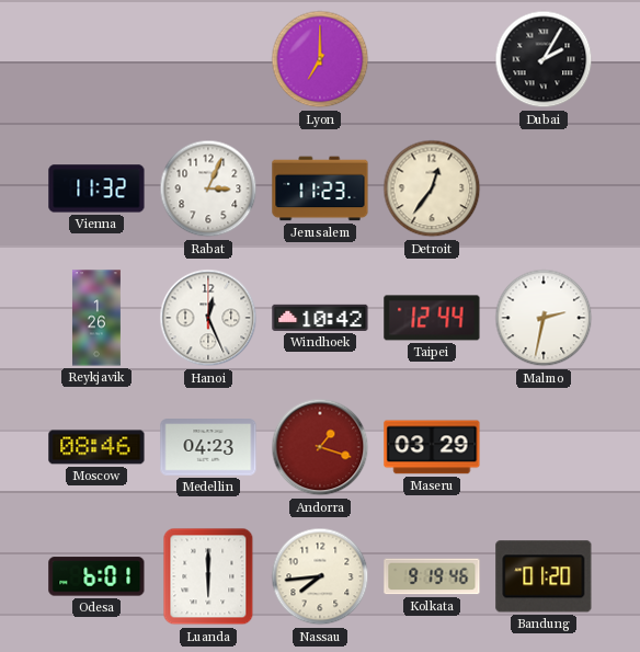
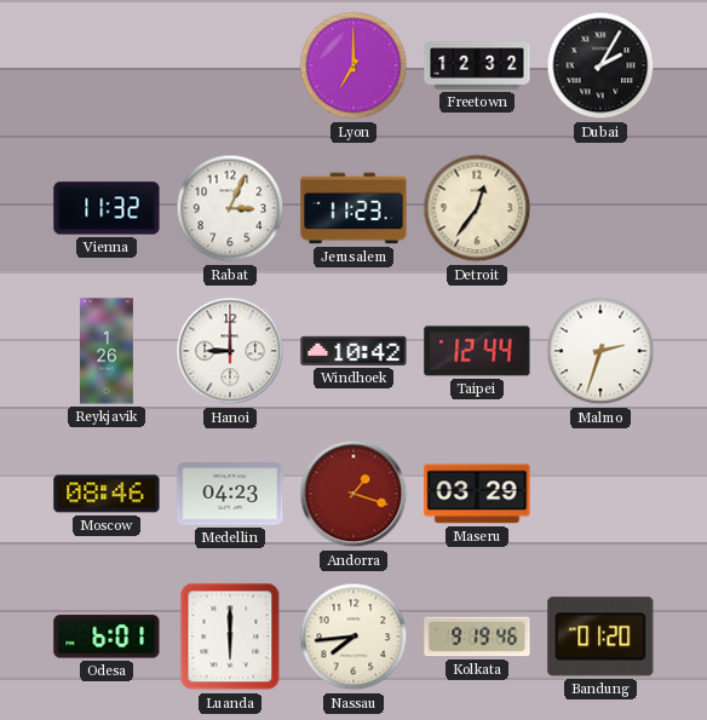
Freetown: none -> 12:32
Hanoi: 12:26 -> 9:00
Malmo: 2:32 -> 2:33
